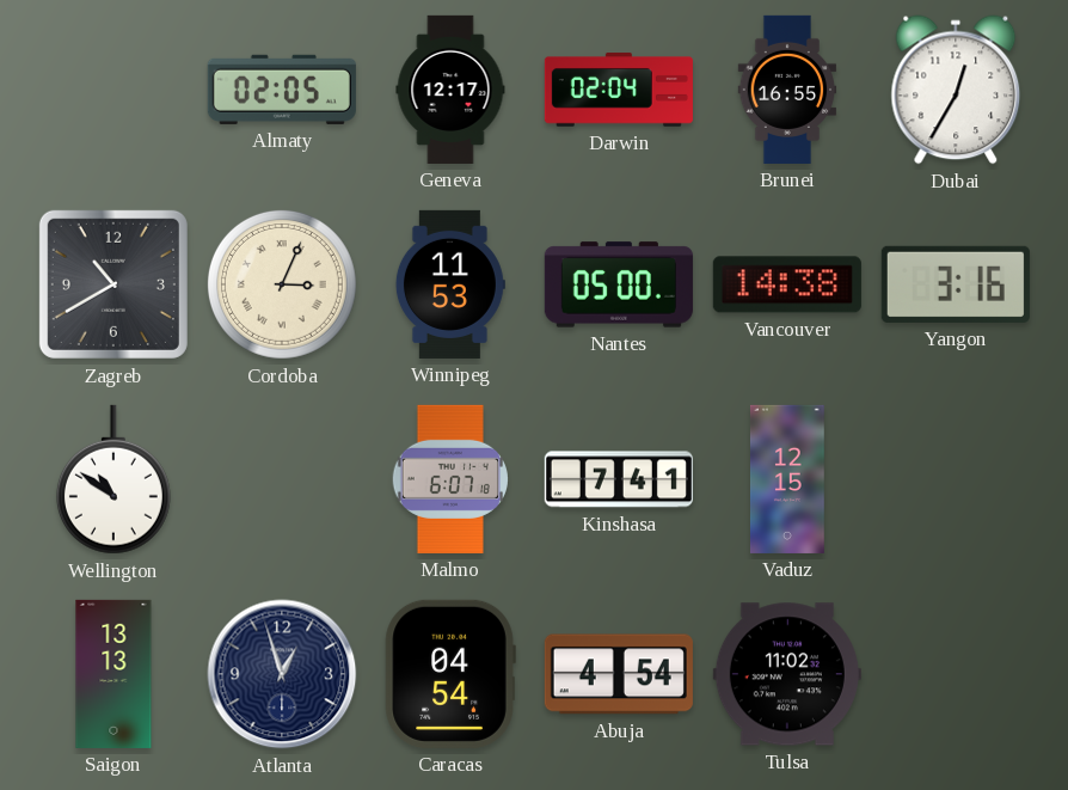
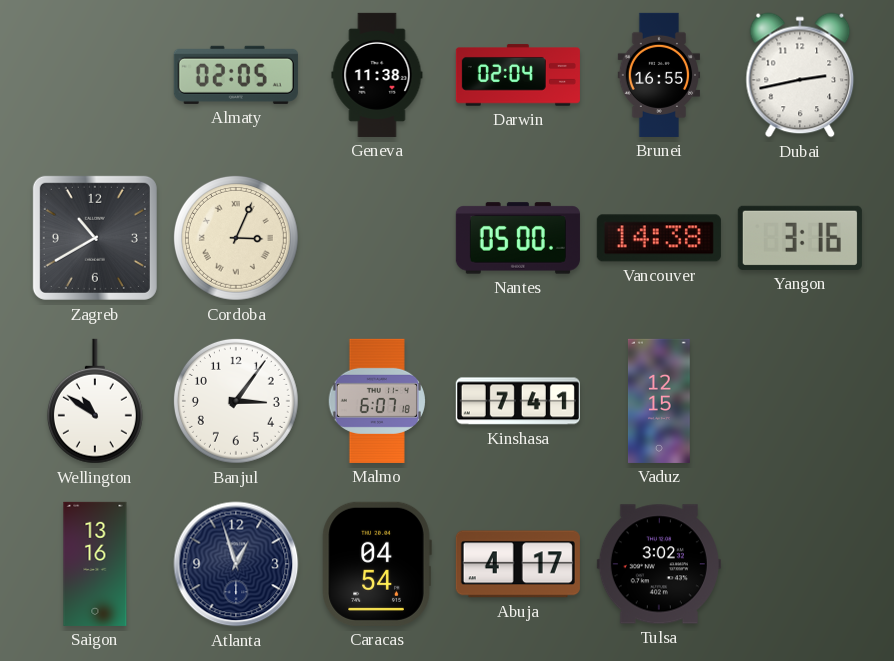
Geneva: 12:17 -> 11:38
Dubai: 12:35 -> 2:43
Winnipeg: 11:53 -> none
Banjul: none -> 3:06
Saigon: 13:13 -> 13:16
Abuja: 4:54 -> 4:17
Tulsa: 11:02 -> 3:02
